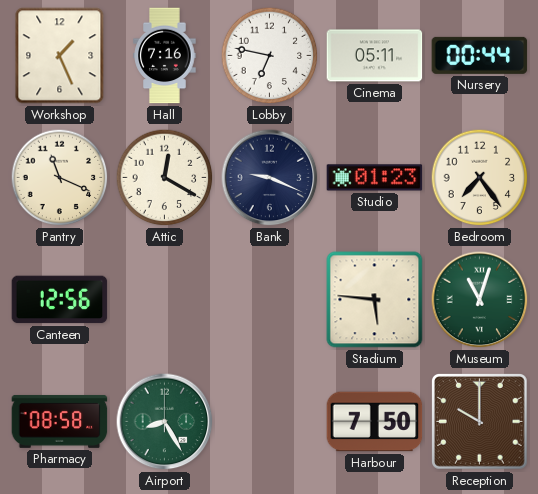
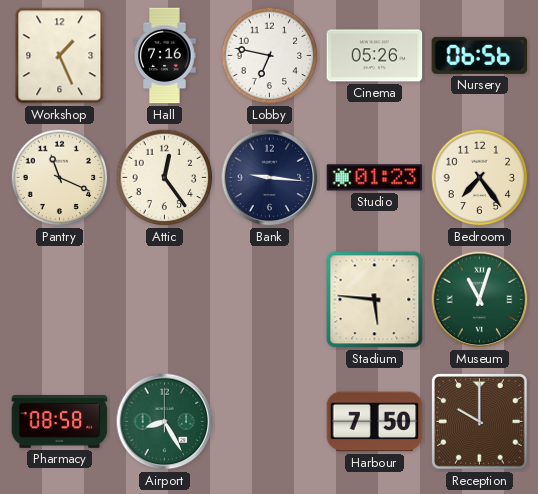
Cinema: 05:11 -> 05:26
Nursery: 00:44 -> 06:56
Attic: 12:20 -> 12:24
Bank: 9:19 -> 9:16
Canteen: 12:56 -> none
